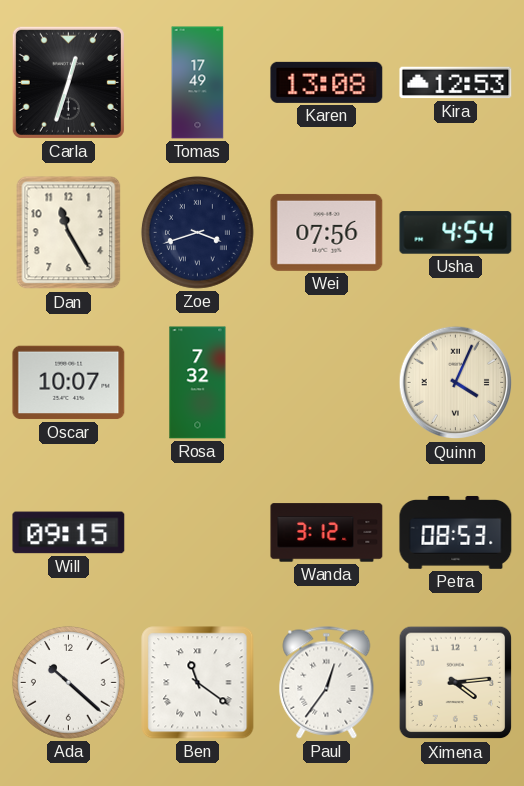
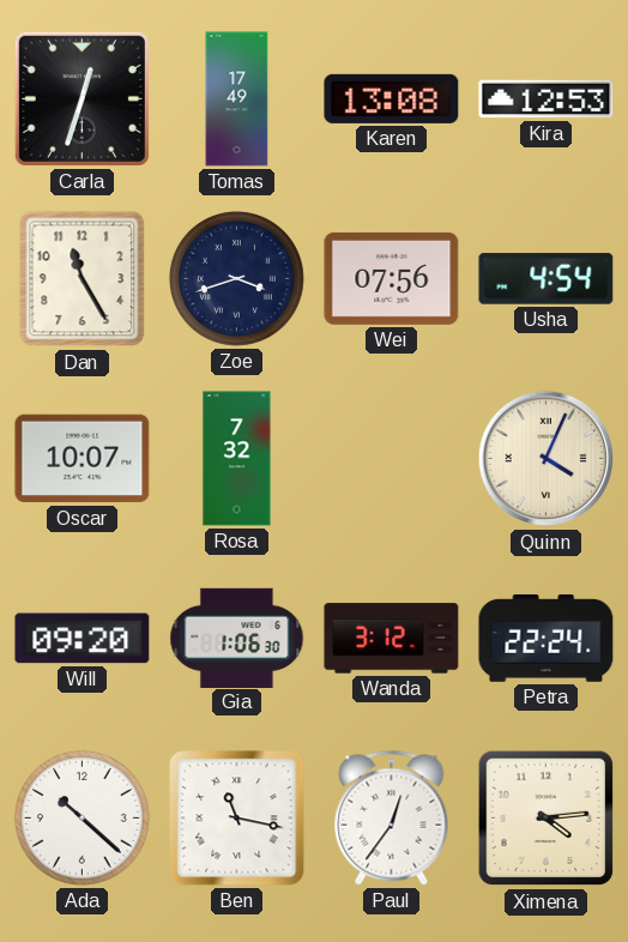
Will: 09:15 -> 09:20
Gia: none -> 1:06
Petra: 08:53 -> 22:24
Ben: 11:21 -> 11:17
